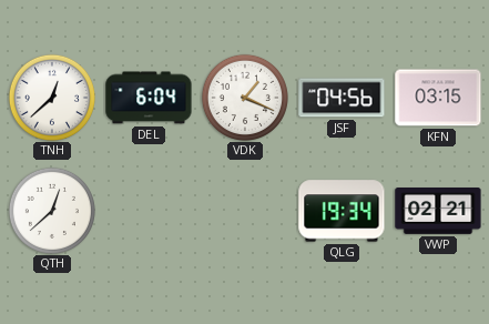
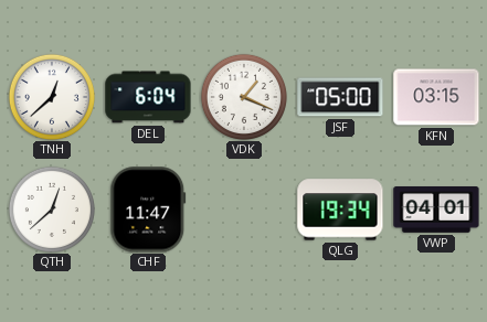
JSF: 04:56 -> 05:00
CHF: none -> 11:47
VWP: 02:21 -> 04:01
